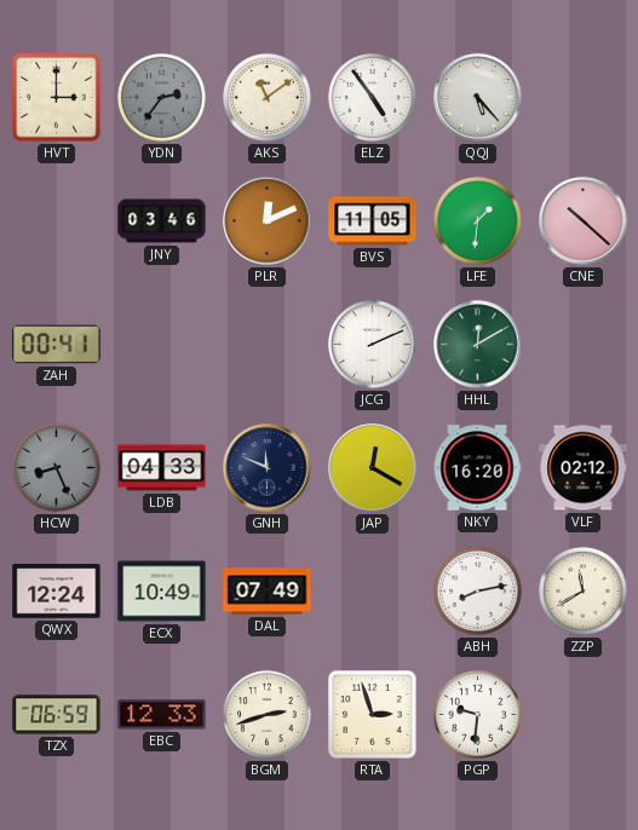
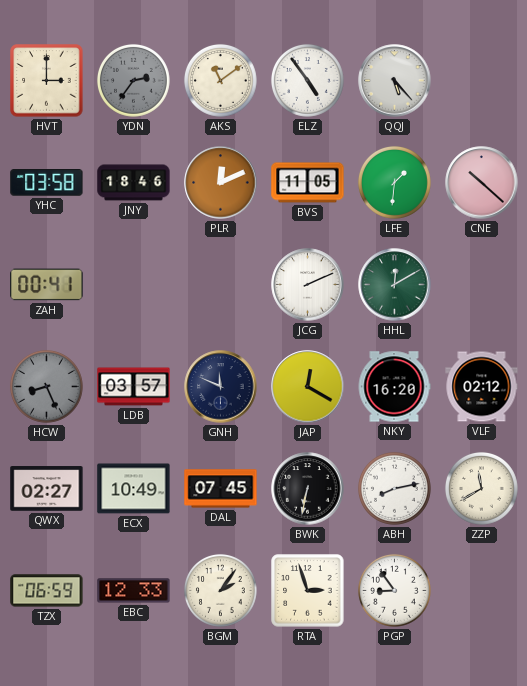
YHC: none -> 03:58
JNY: 03:46 -> 18:46
LDB: 04:33 -> 03:57
QWX: 12:24 -> 02:27
DAL: 07:49 -> 07:45
BWK: none -> 6:32
BGM: 2:42 -> 2:06
PGP: 9:31 -> 8:54
